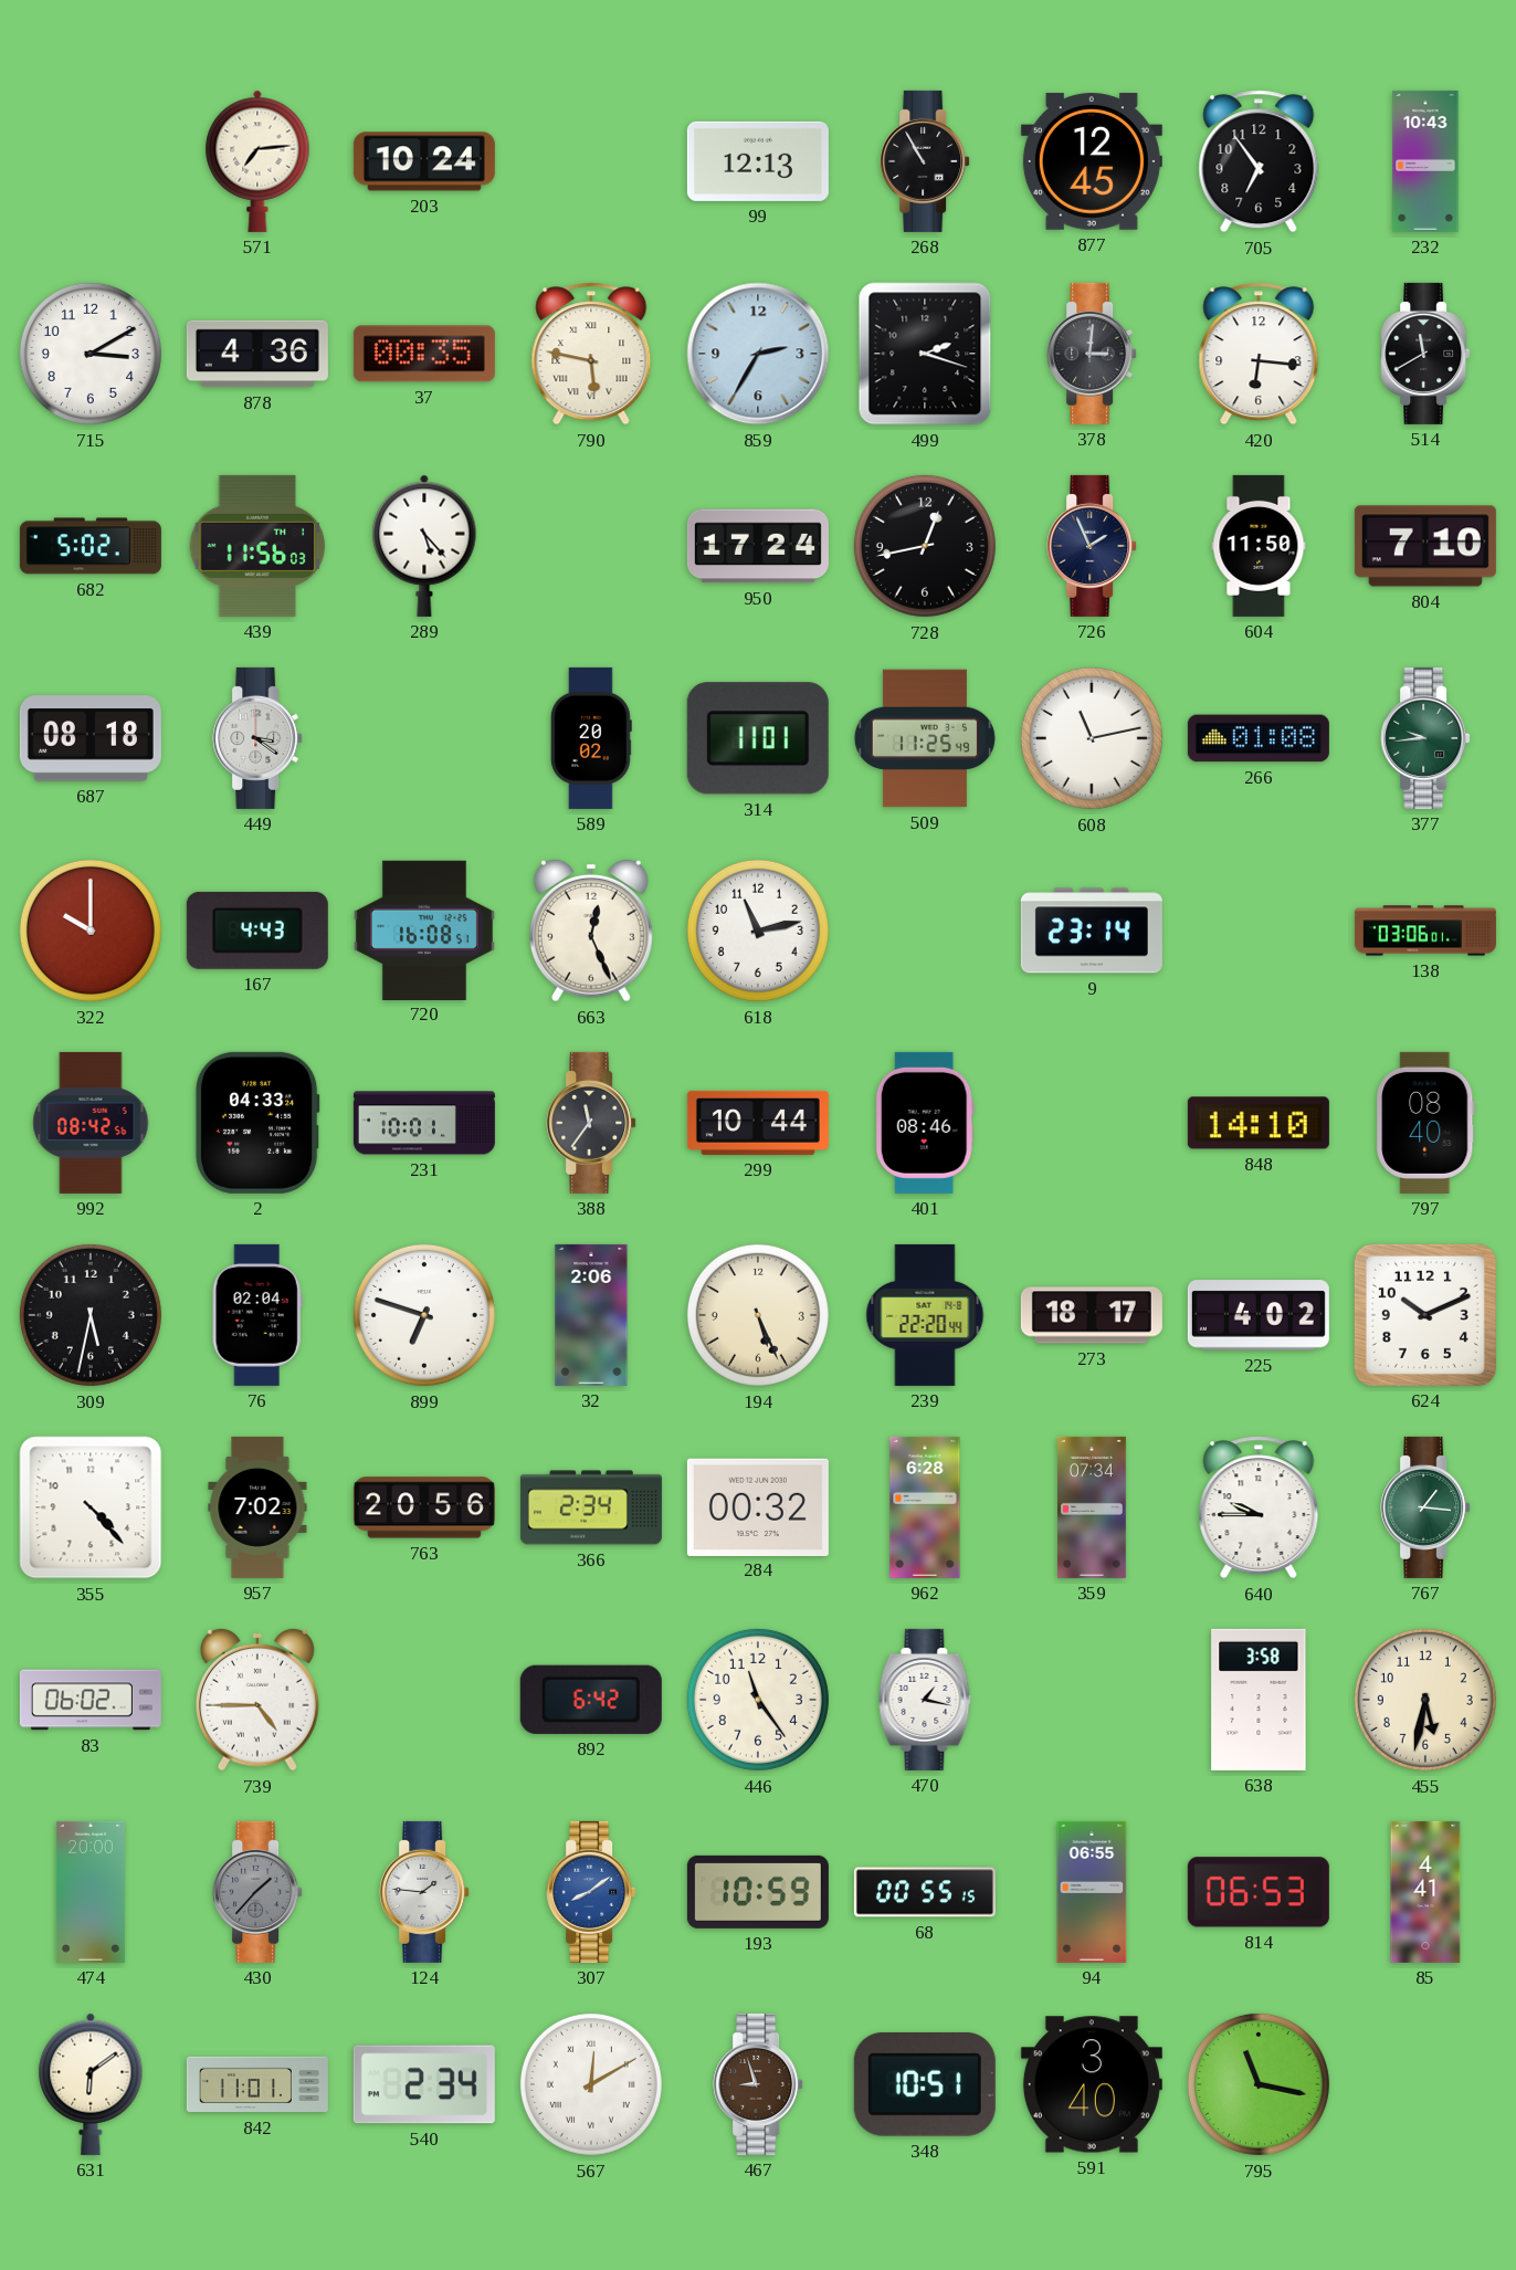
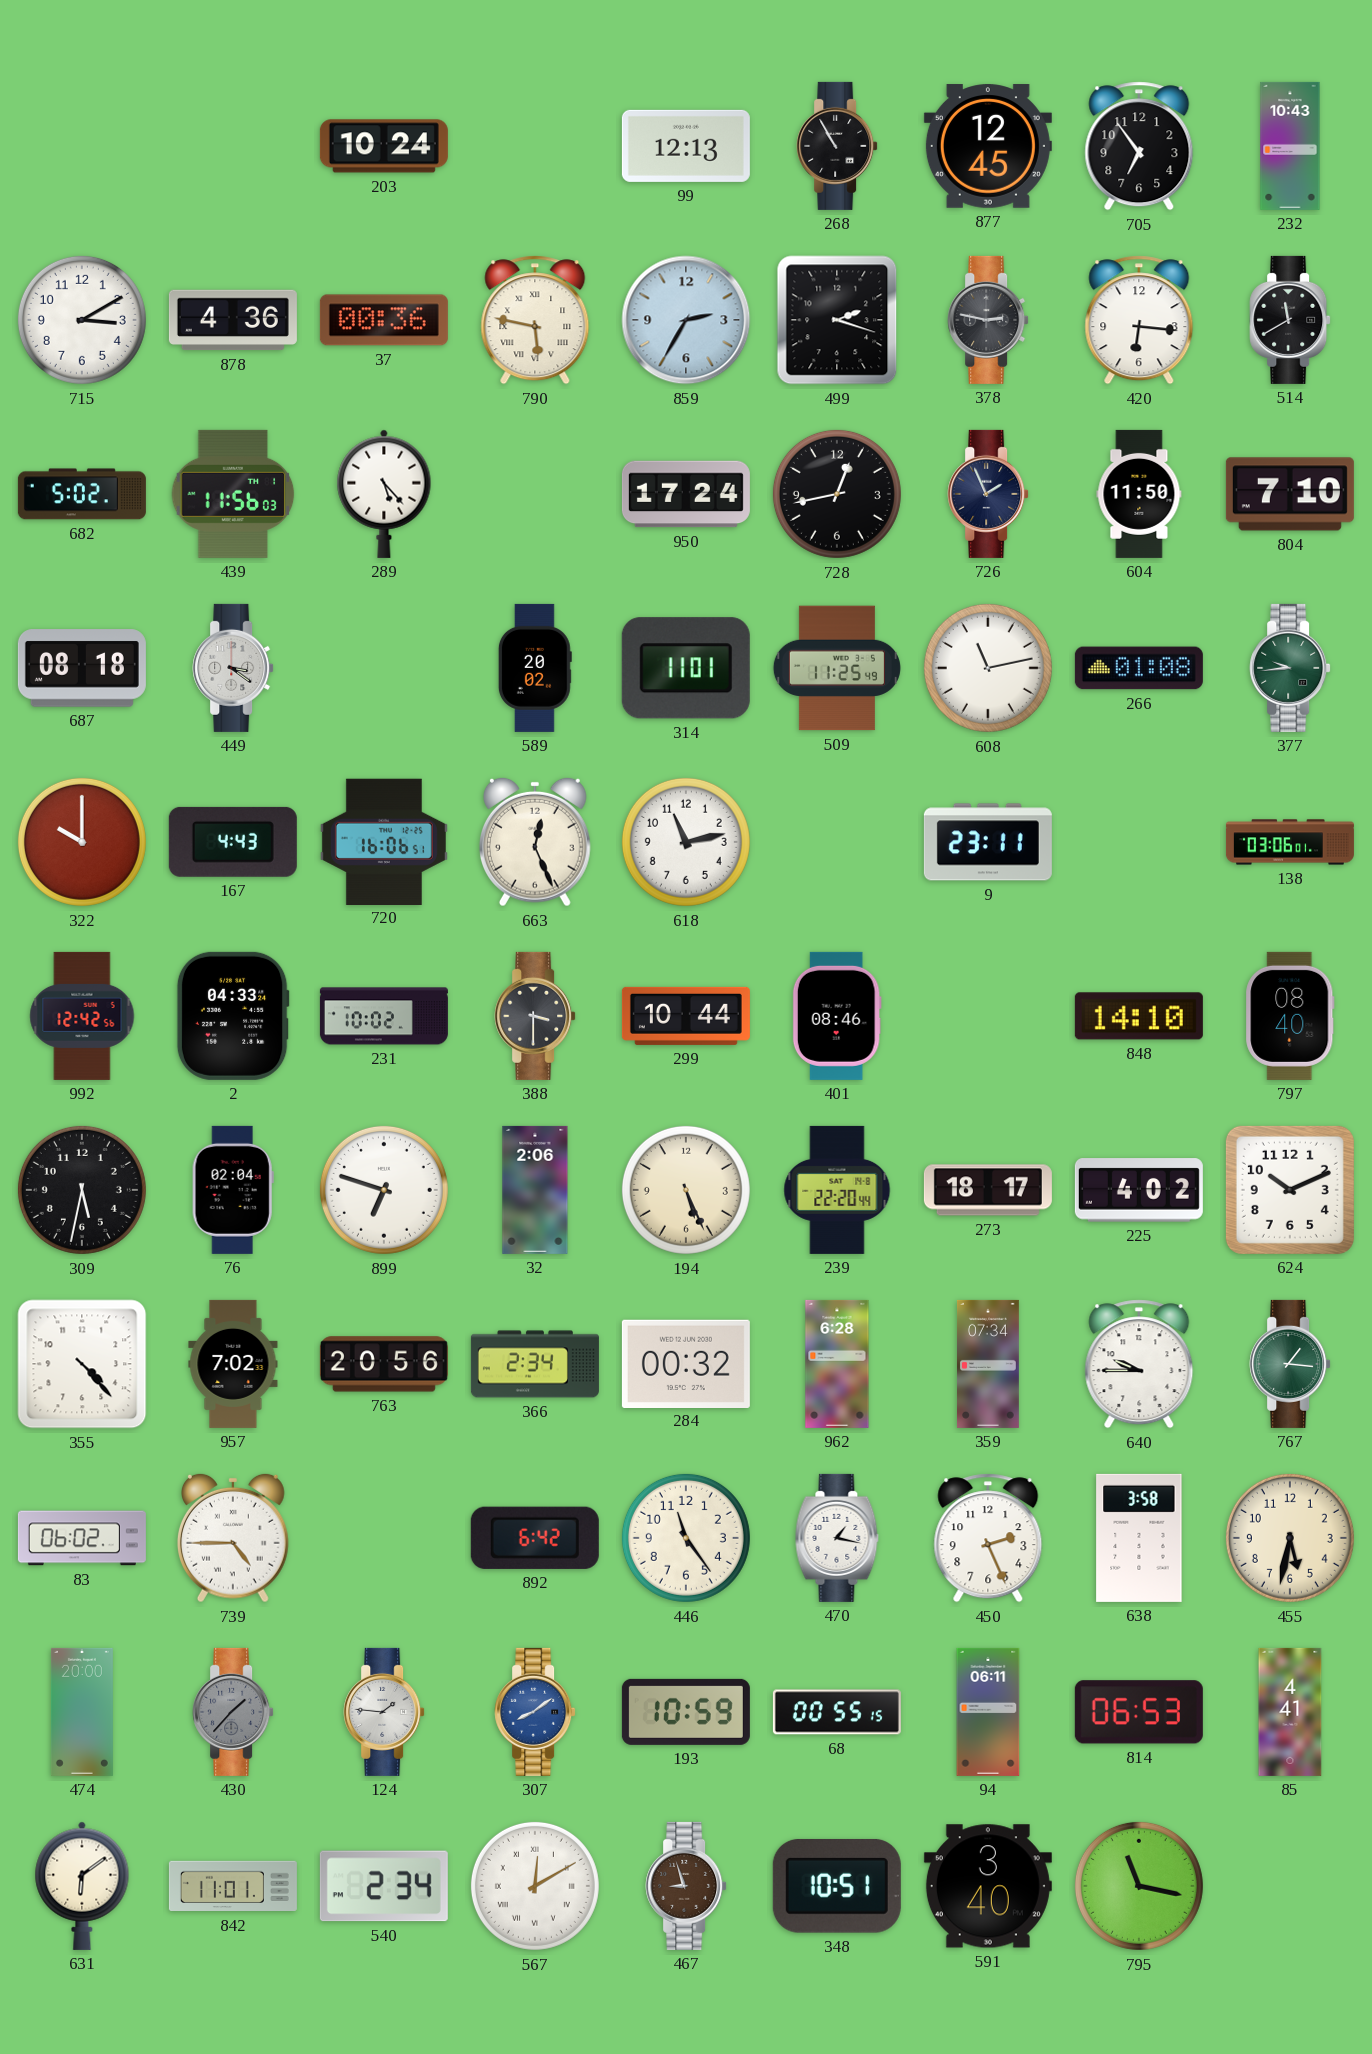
571: 7:14 -> none
37: 00:35 -> 00:36
378: 3:01 -> 2:47
720: 16:08 -> 16:06
9: 23:14 -> 23:11
992: 08:42 -> 12:42
231: 10:01 -> 10:02
388: 11:36 -> 3:30
450: none -> 2:26
94: 06:55 -> 06:11
